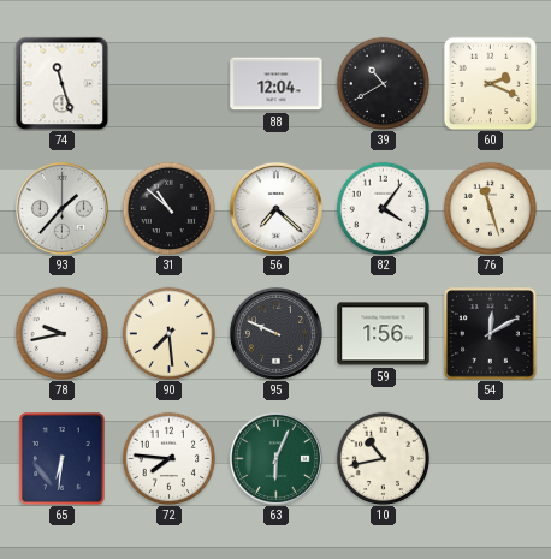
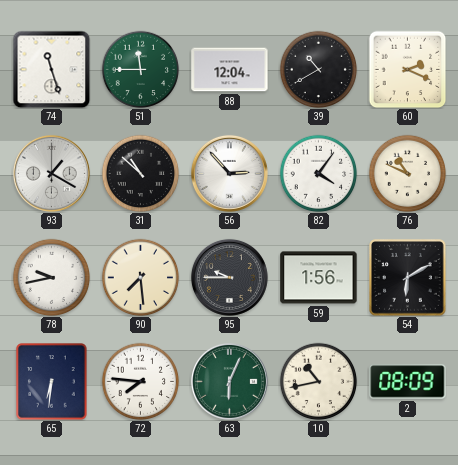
51: none -> 11:45
93: 1:37 -> 1:20
56: 7:22 -> 2:53
76: 11:27 -> 10:49
95: 9:49 -> 9:45
54: 12:10 -> 6:10
2: none -> 08:09
